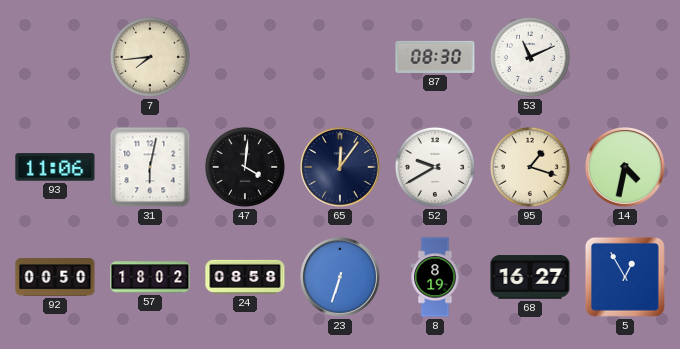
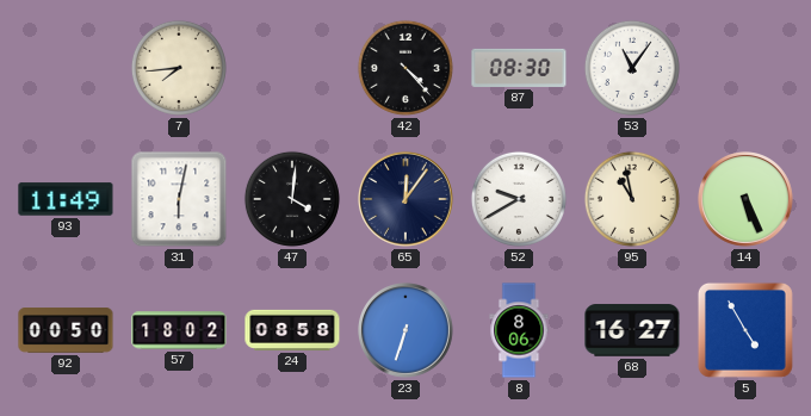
42: none -> 4:23
53: 11:11 -> 11:06
93: 11:06 -> 11:49
95: 1:18 -> 10:58
14: 4:32 -> 5:26
8: 8:19 -> 8:06
5: 12:55 -> 4:55
